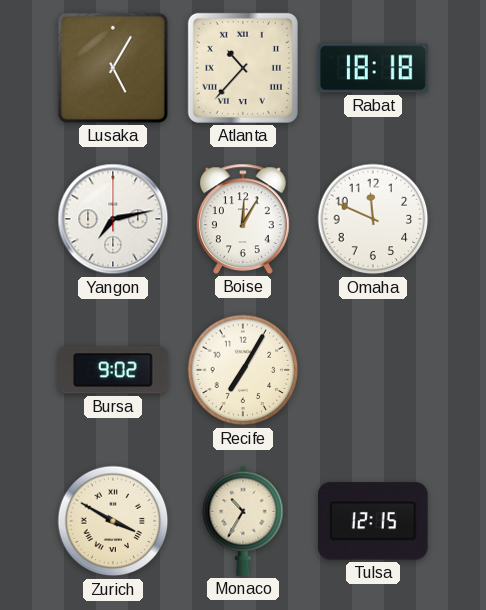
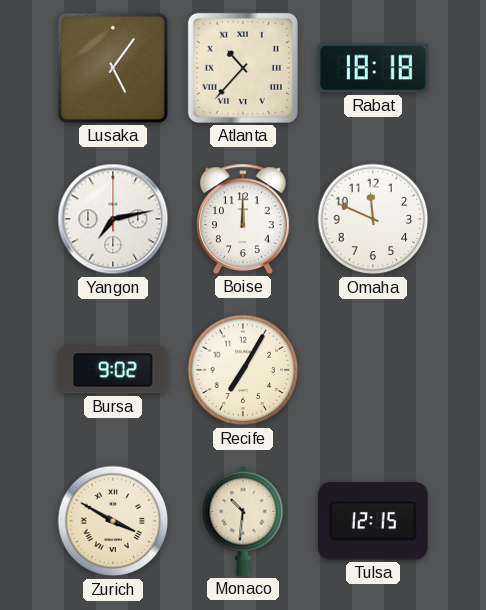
Lusaka: 5:05 -> 5:06
Boise: 12:05 -> 12:00
Monaco: 10:35 -> 10:31
